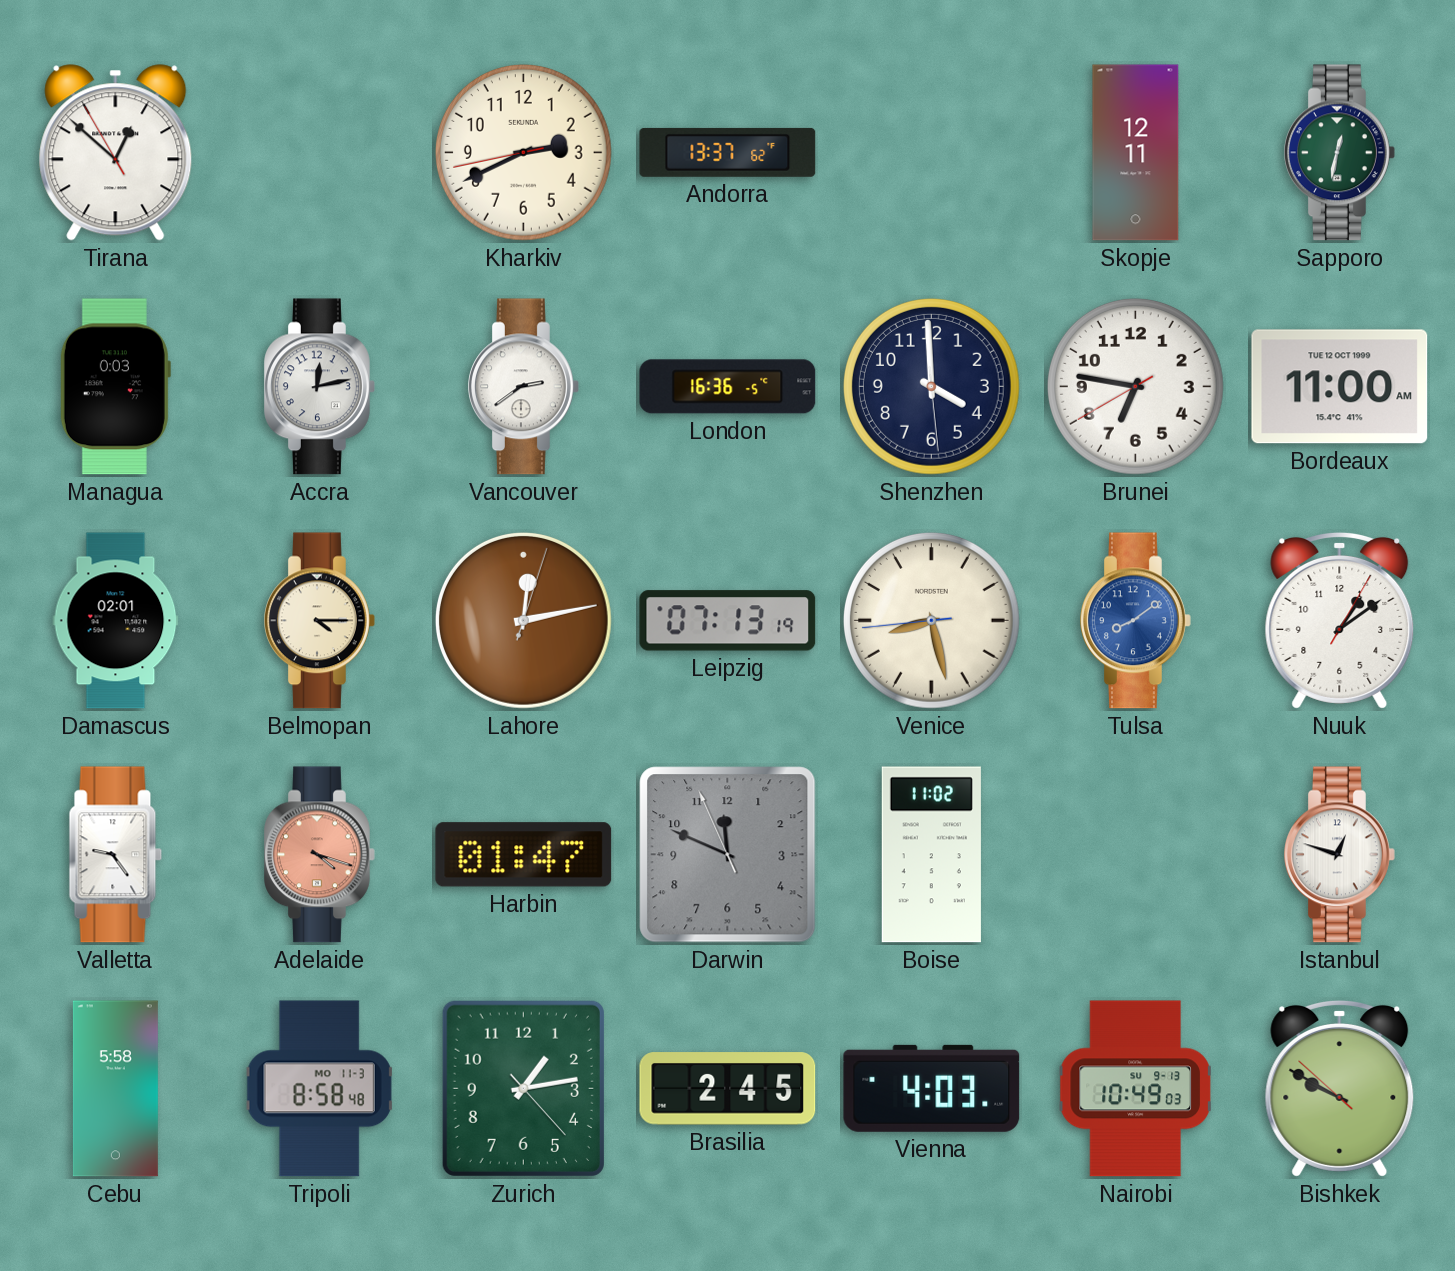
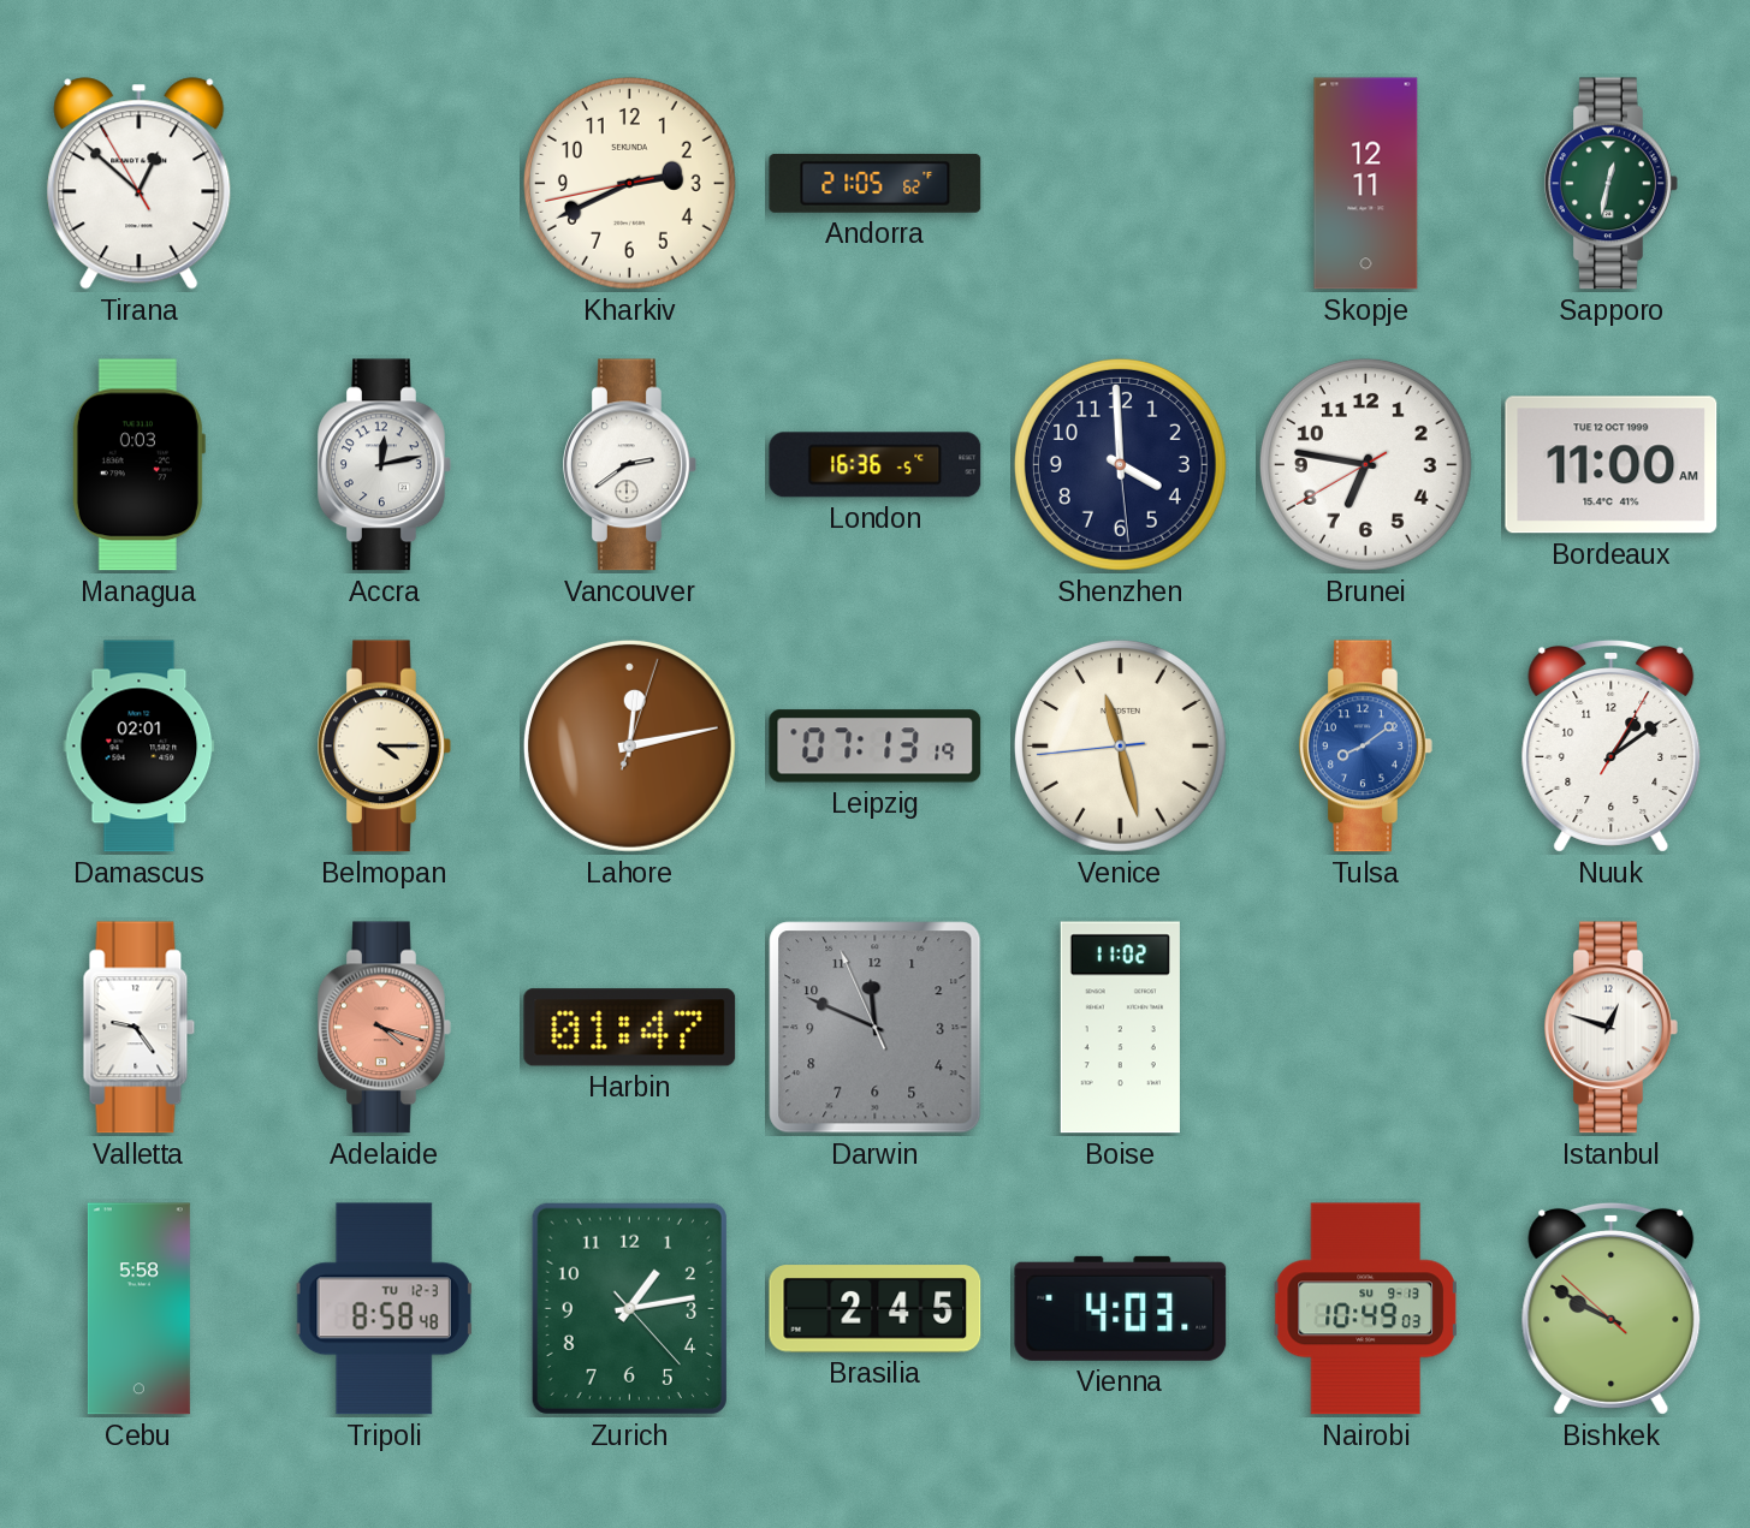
Andorra: 13:37 -> 21:05
Venice: 8:27 -> 11:27
Tripoli date: MO 11-3 -> TU 12-3
